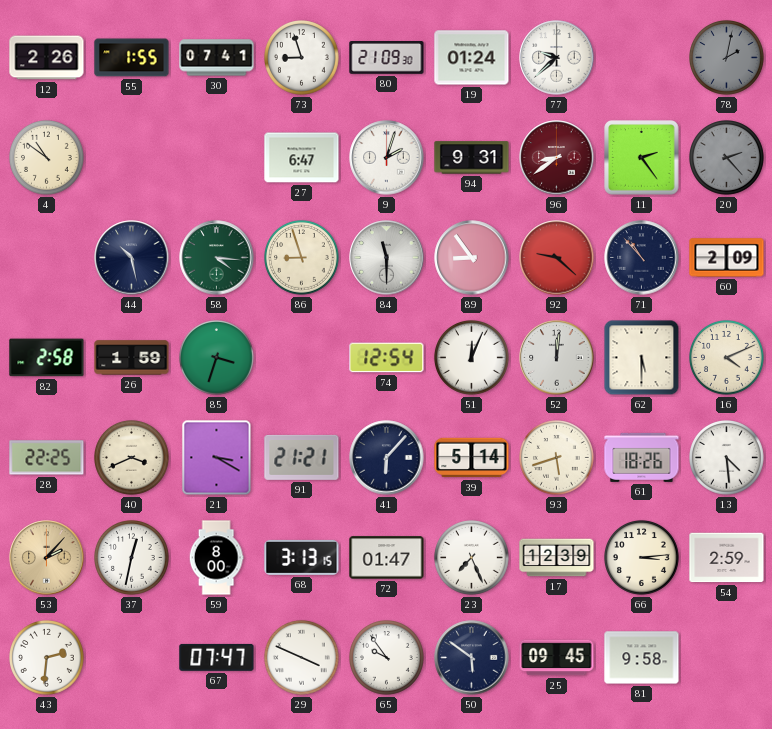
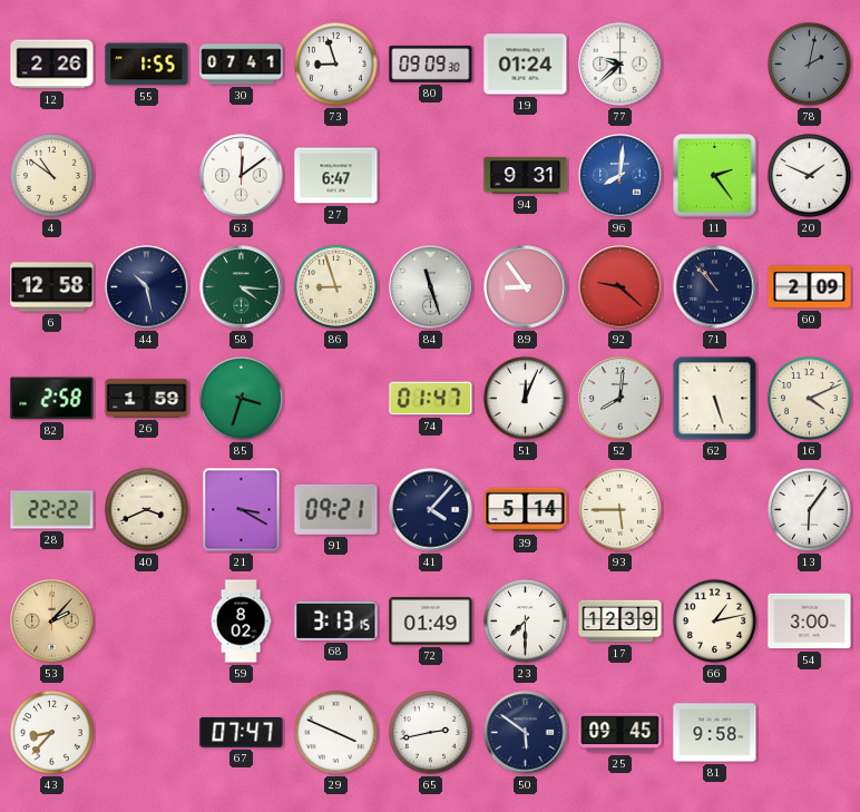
80: 21:09 -> 09:09
63: none -> 12:09
9: 2:03 -> none
96: 8:39 -> 8:01
96 dial: burgundy -> blue
20: 2:23 -> 1:49
20 dial: grey -> white
6: none -> 12:58
84: 11:30 -> 11:27
74: 12:54 -> 01:47
52: 12:01 -> 8:01
62: 5:30 -> 5:27
28: 22:25 -> 22:22
91: 21:21 -> 09:21
41: 6:07 -> 4:07
93: 5:42 -> 5:45
61: 18:26 -> none
13: 4:29 -> 6:06
37: 12:32 -> none
59: 8:00 -> 8:02
72: 01:47 -> 01:49
23: 7:26 -> 7:30
66: 3:14 -> 1:13
54: 2:59 -> 3:00
43: 2:31 -> 8:37
65: 9:54 -> 2:43
